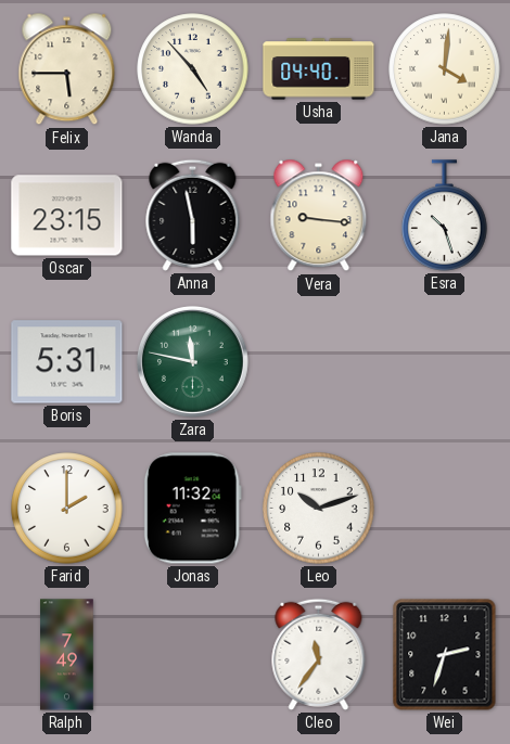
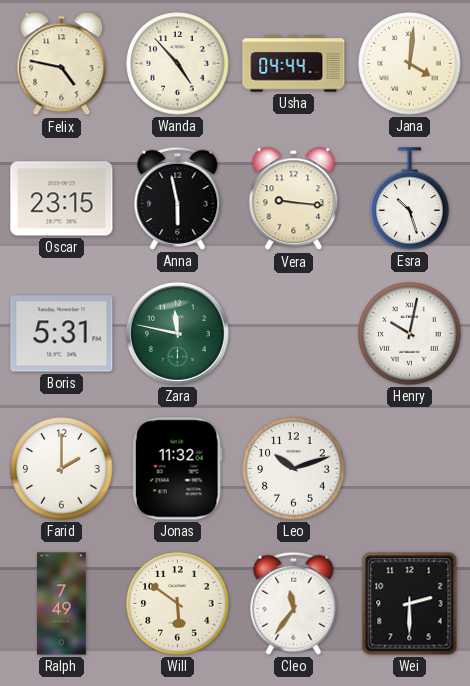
Felix: 5:45 -> 4:47
Usha: 04:40 -> 04:44
Henry: none -> 10:02
Will: none -> 5:51
Wei: 2:33 -> 2:30
